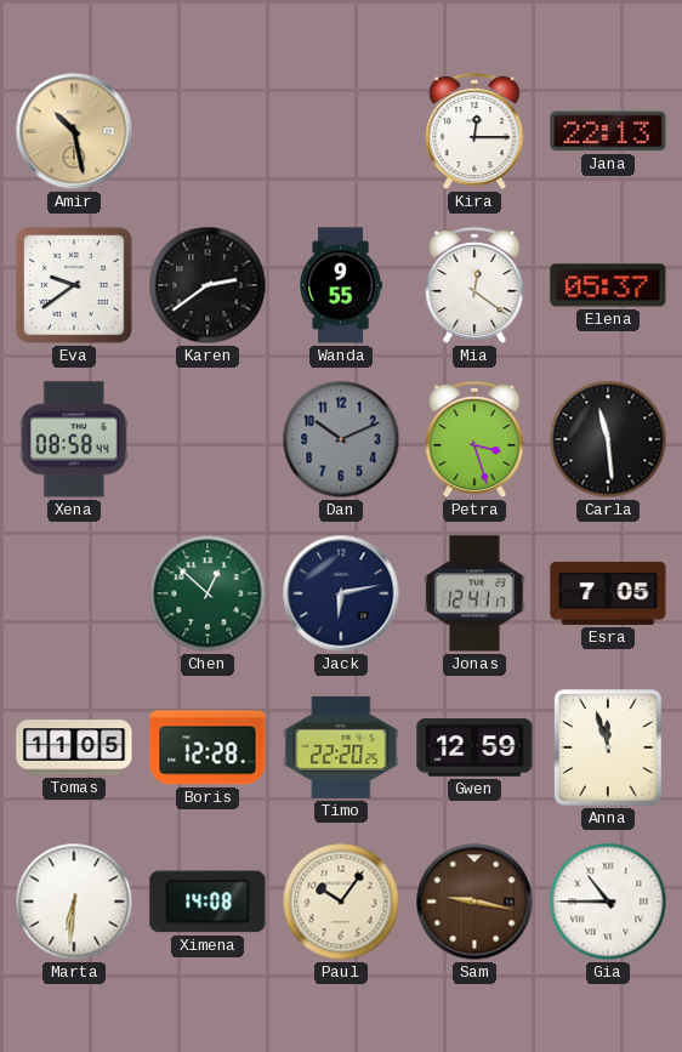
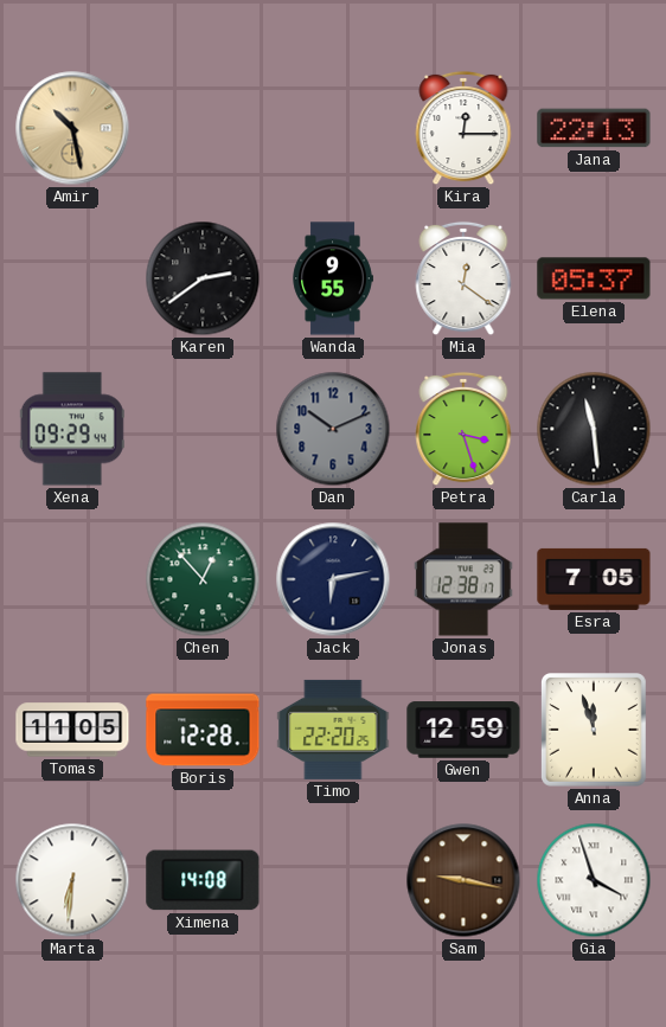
Eva: 9:39 -> none
Xena: 08:58 -> 09:29
Chen: 12:52 -> 12:53
Jonas: 12:41 -> 12:38
Paul: 10:06 -> none
Gia: 10:45 -> 3:57
